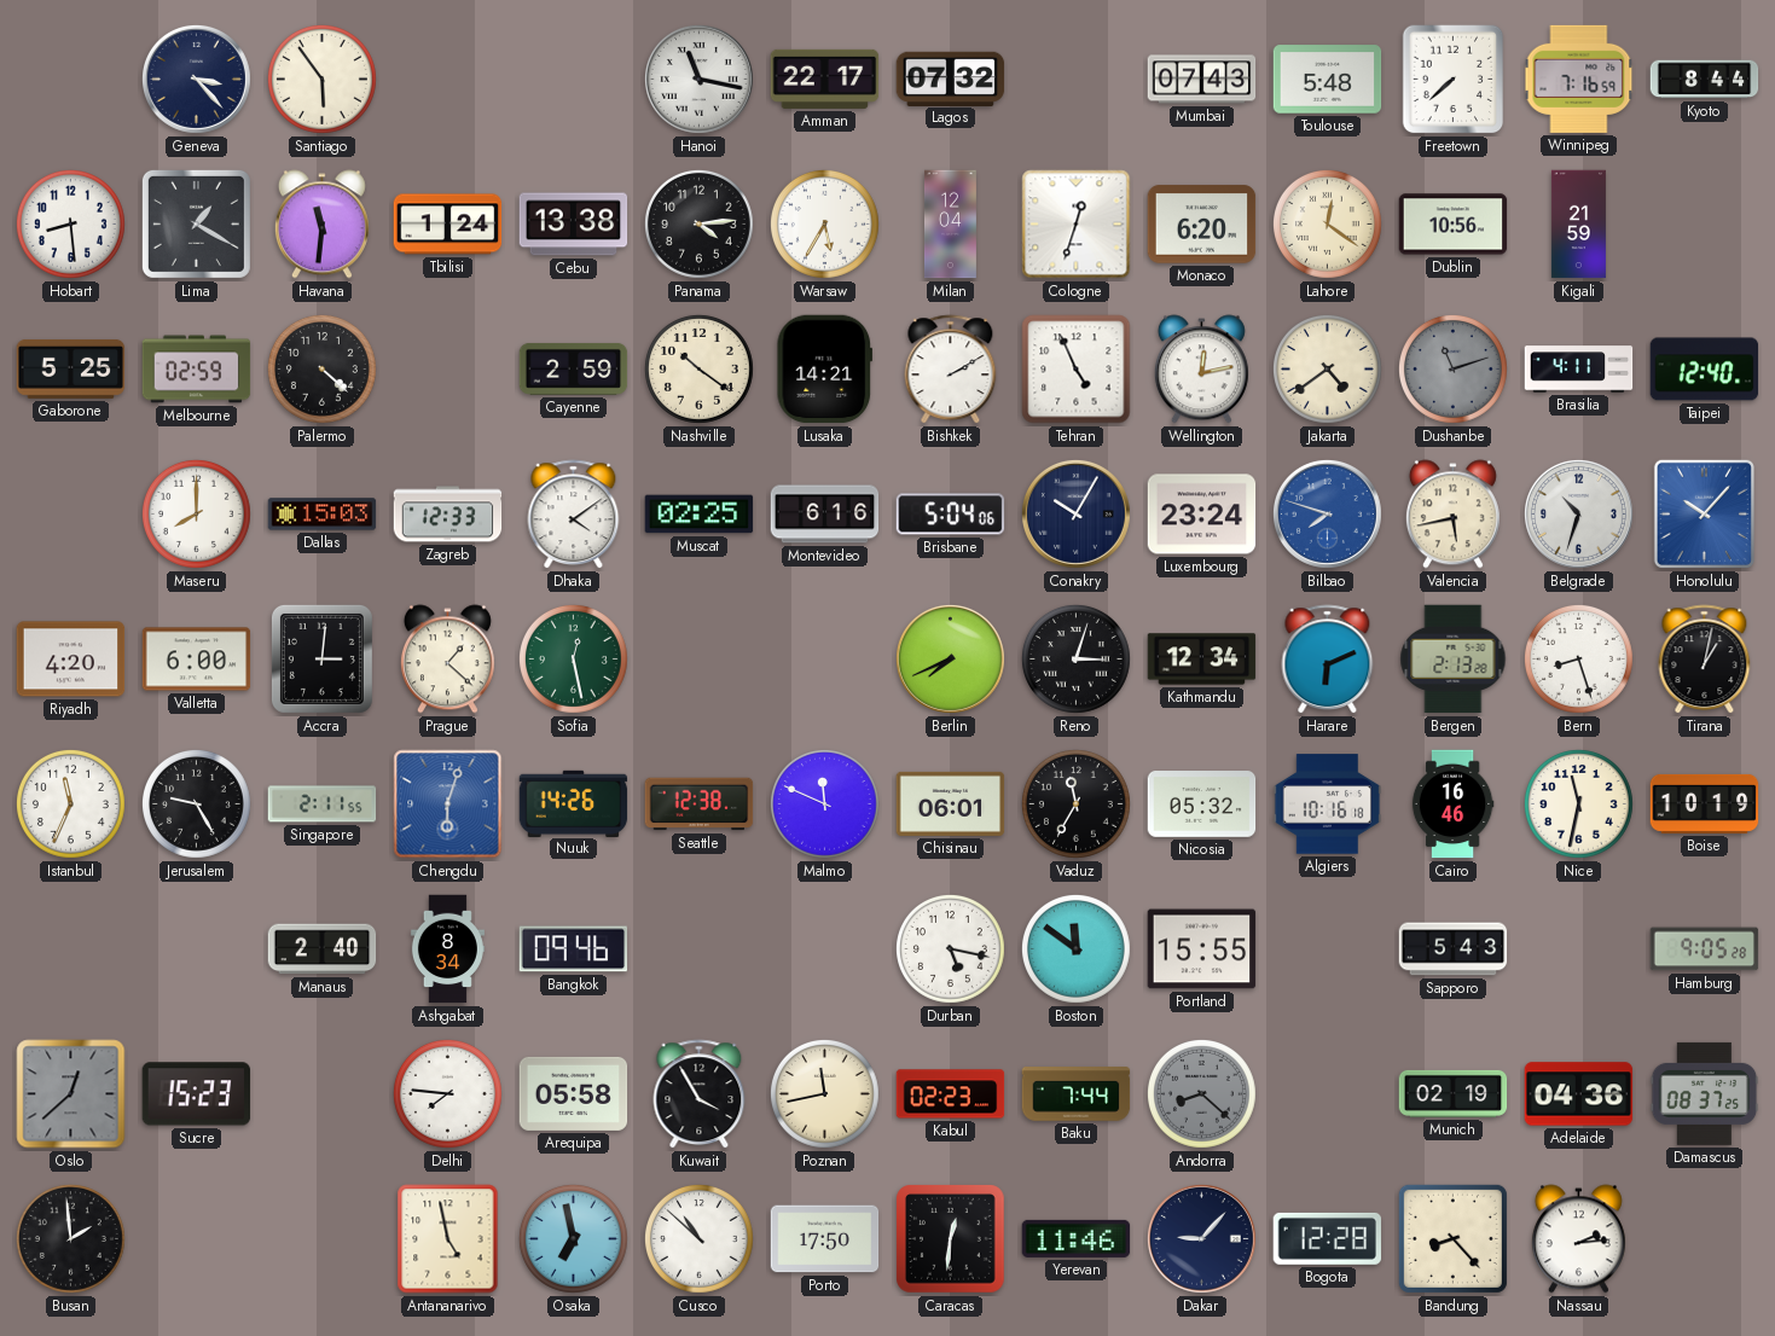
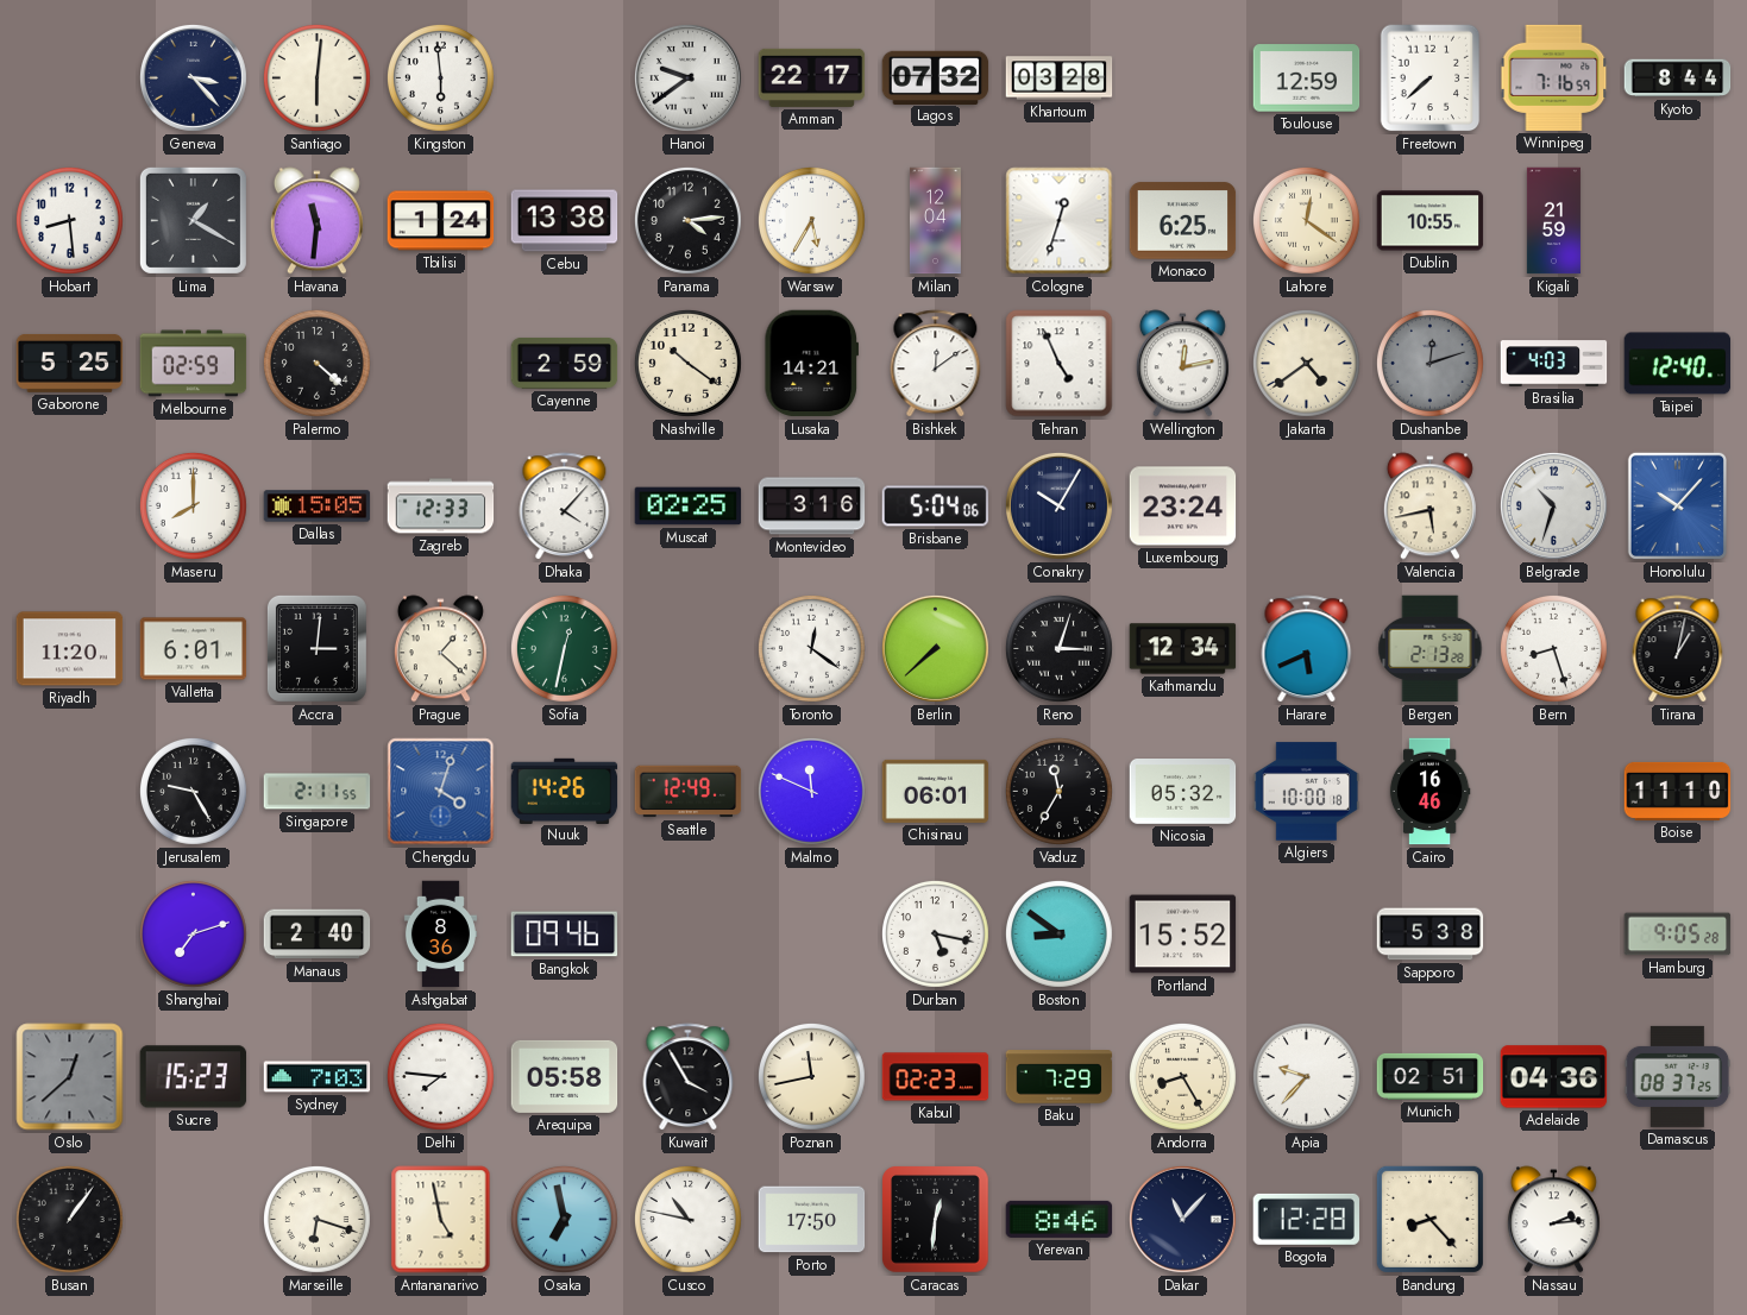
Santiago: 5:54 -> 6:01
Kingston: none -> 5:59
Hanoi: 11:17 -> 9:39
Khartoum: none -> 03:28
Mumbai: 07:43 -> none
Toulouse: 5:48 -> 12:59
Monaco: 6:20 -> 6:25
Dublin: 10:56 -> 10:55
Bishkek: 2:10 -> 12:09
Dushanbe: 11:12 -> 12:12
Brasilia: 4:11 -> 4:03
Dallas: 15:03 -> 15:05
Dhaka: 4:09 -> 4:07
Montevideo: 6:16 -> 3:16
Bilbao: 7:48 -> none
Riyadh: 4:20 -> 11:20
Valletta: 6:00 -> 6:01
Sofia: 12:28 -> 12:32
Toronto: none -> 12:21
Berlin: 7:41 -> 7:38
Harare: 6:11 -> 5:41
Istanbul: 11:34 -> none
Chengdu: 6:03 -> 4:03
Seattle: 12:38 -> 12:49
Algiers: 10:16 -> 10:00
Nice: 11:32 -> none
Boise: 10:19 -> 11:10
Shanghai: none -> 7:12
Ashgabat: 8:34 -> 8:36
Boston: 11:51 -> 8:51
Portland: 15:55 -> 15:52
Sapporo: 5:43 -> 5:38
Sydney: none -> 7:03
Baku: 7:44 -> 7:29
Andorra: 8:22 -> 8:25
Andorra dial: grey -> cream
Apia: none -> 9:37
Munich: 02:19 -> 02:51
Busan: 1:59 -> 1:06
Marseille: none -> 6:18
Cusco: 10:52 -> 10:47
Yerevan: 11:46 -> 8:46
Dakar: 9:07 -> 11:07
